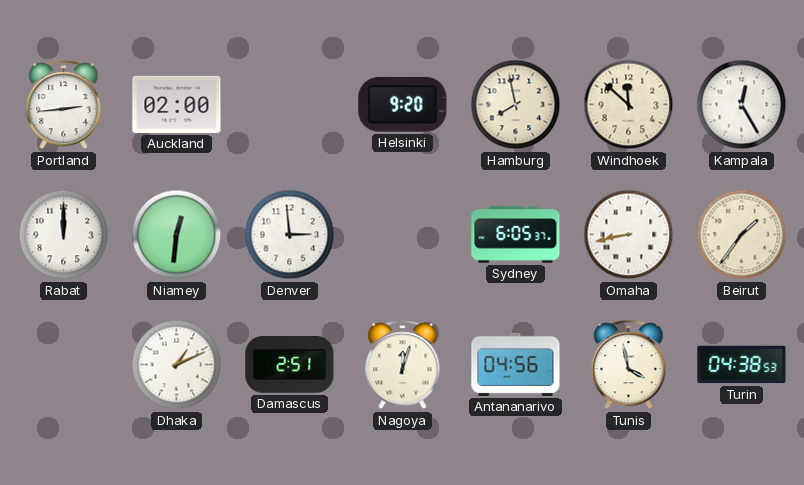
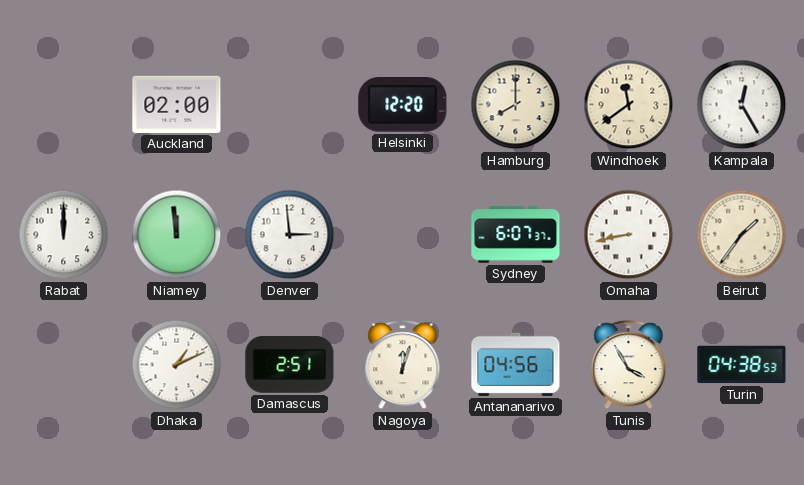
Portland: 2:44 -> none
Helsinki: 9:20 -> 12:20
Hamburg: 7:58 -> 8:00
Windhoek: 11:52 -> 11:39
Niamey: 12:31 -> 11:59
Sydney: 6:05 -> 6:07
Tunis: 3:58 -> 3:55
